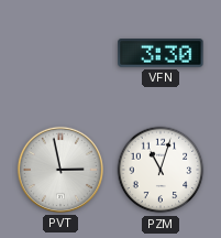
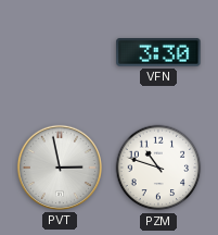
PZM: 11:03 -> 10:48
